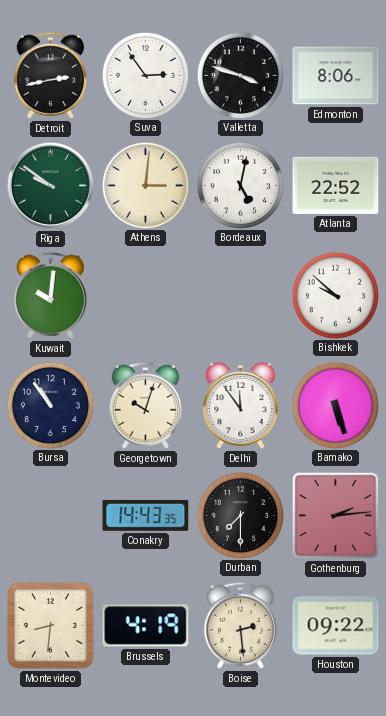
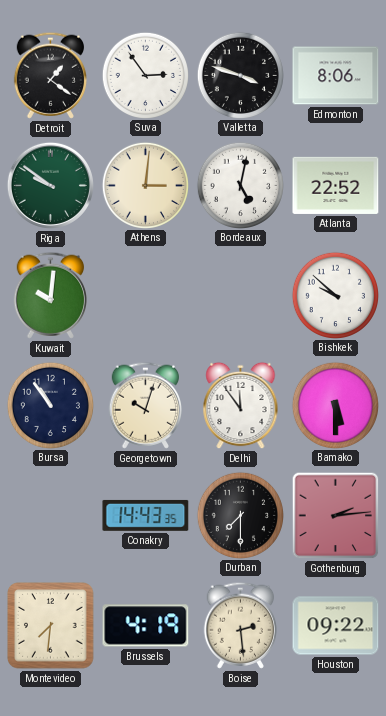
Detroit: 2:43 -> 1:21
Bamako: 5:27 -> 5:30
Montevideo: 8:31 -> 7:31
